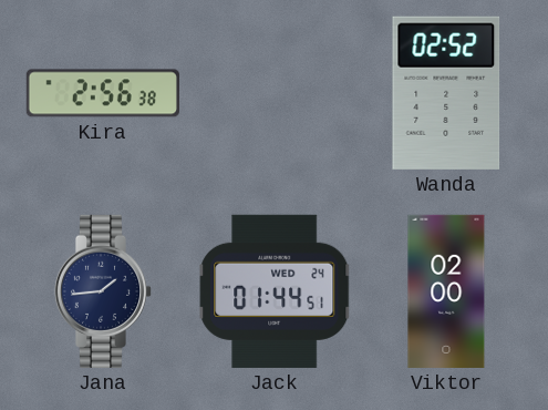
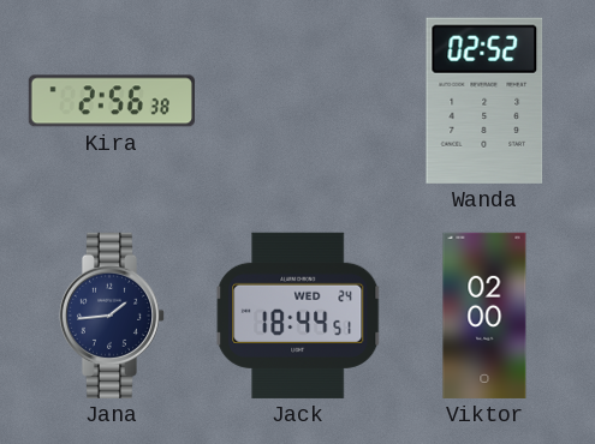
Jack: 01:44 -> 18:44
